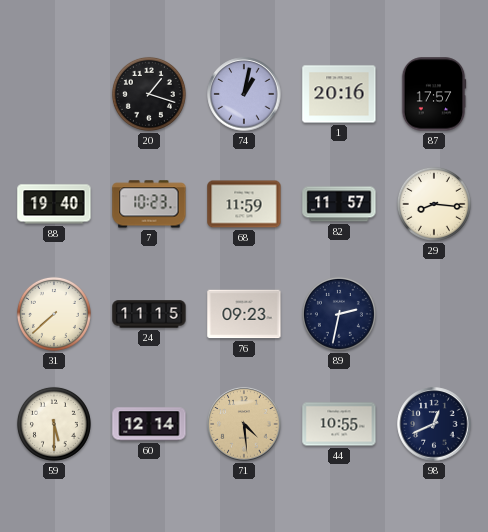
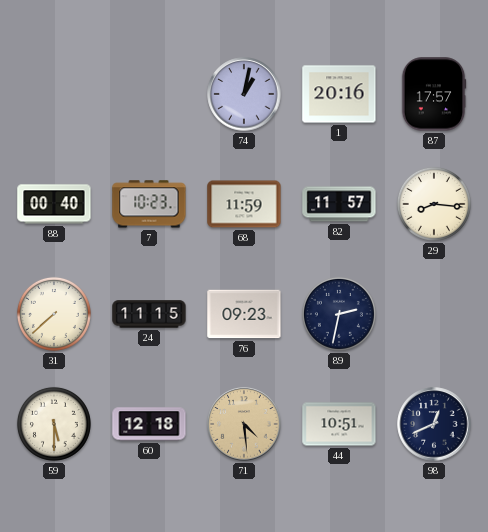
20: 1:18 -> none
88: 19:40 -> 00:40
60: 12:14 -> 12:18
44: 10:55 -> 10:51
